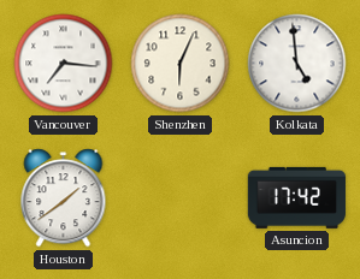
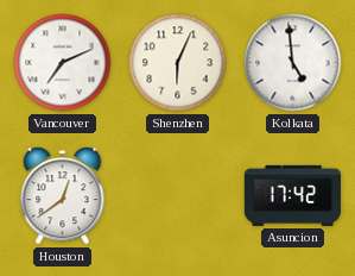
Vancouver: 7:16 -> 7:11
Houston: 1:39 -> 12:39
